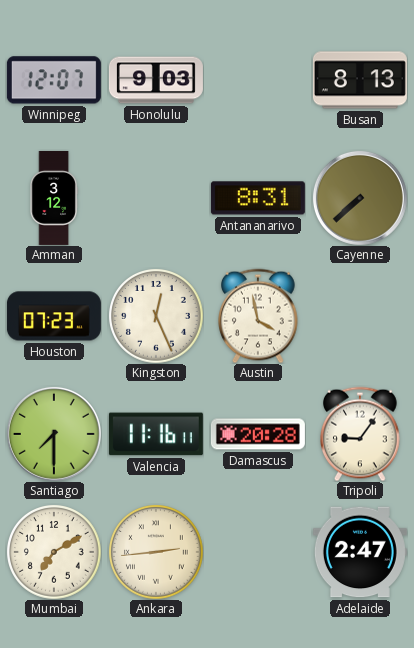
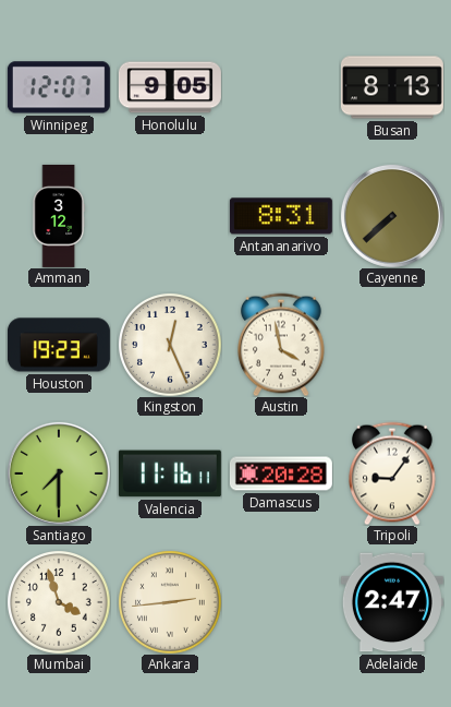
Honolulu: 9:03 -> 9:05
Houston: 07:23 -> 19:23
Mumbai: 7:10 -> 3:57
